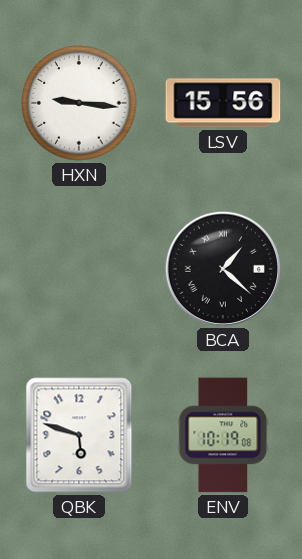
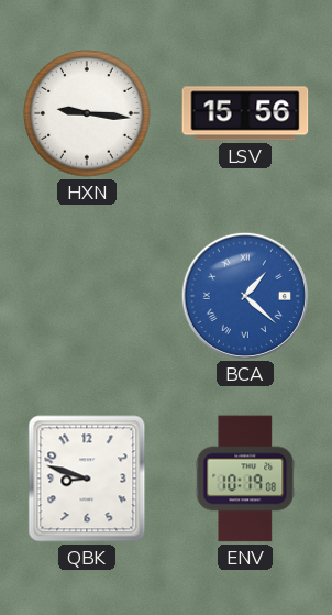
BCA dial: black -> blue
QBK: 5:48 -> 8:48
